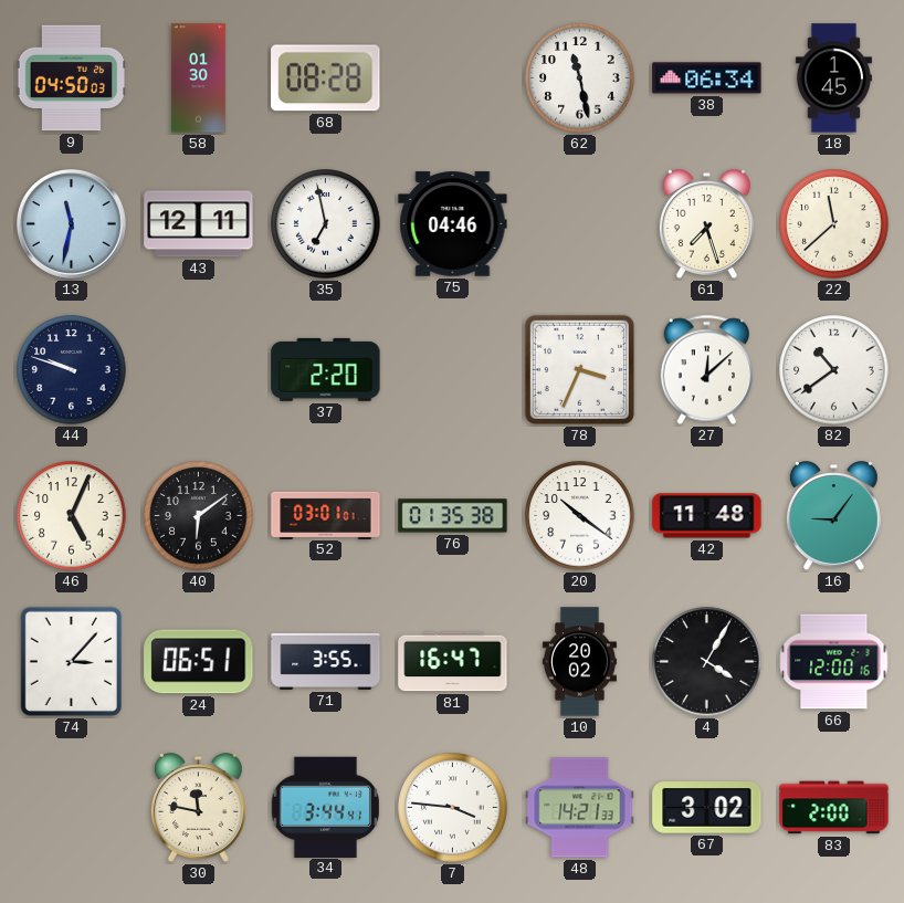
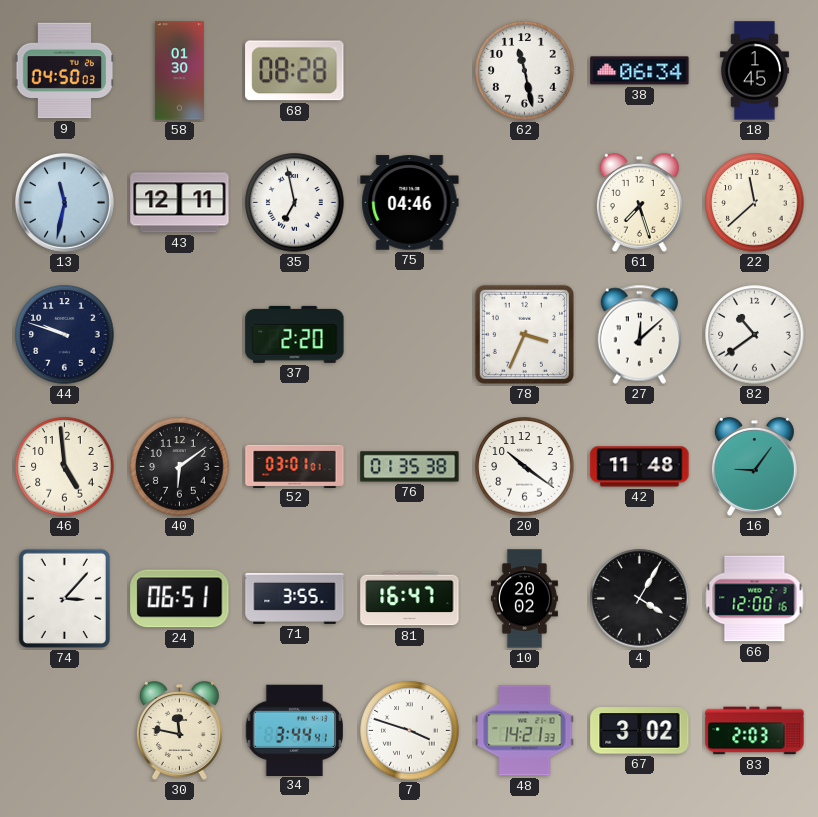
46: 5:04 -> 4:59
7: 3:46 -> 3:48
83: 2:00 -> 2:03
